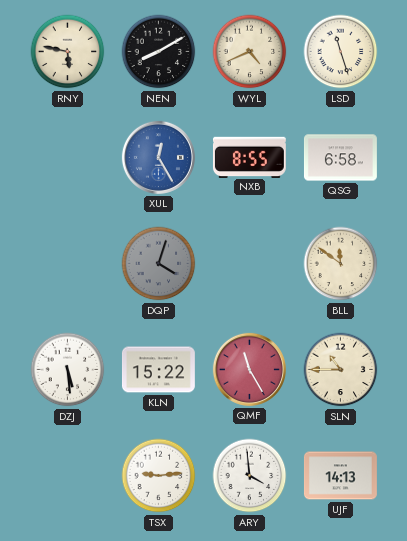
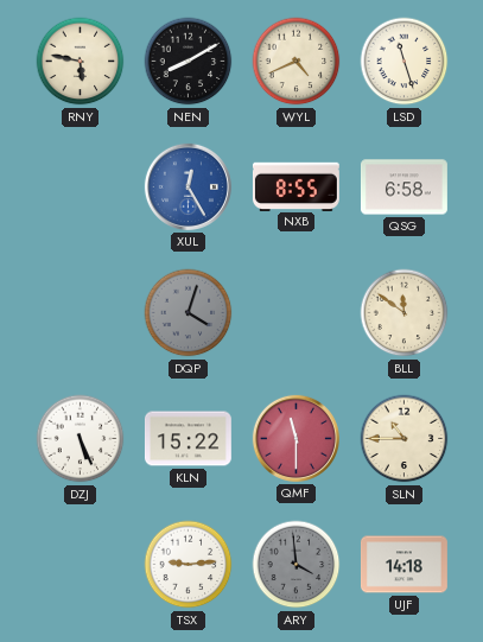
DZJ: 5:29 -> 5:26
QMF: 11:25 -> 11:30
ARY dial: white -> grey
UJF: 14:13 -> 14:18
